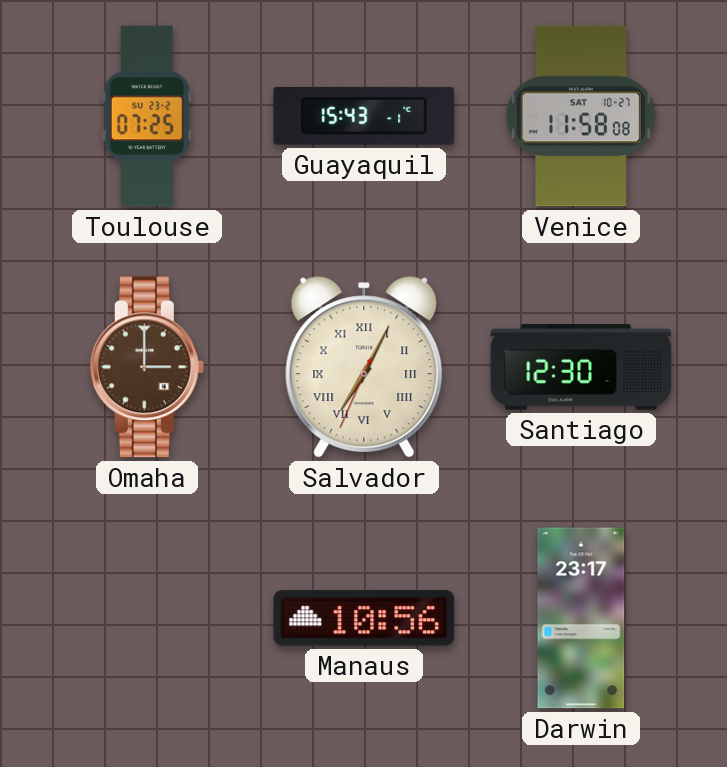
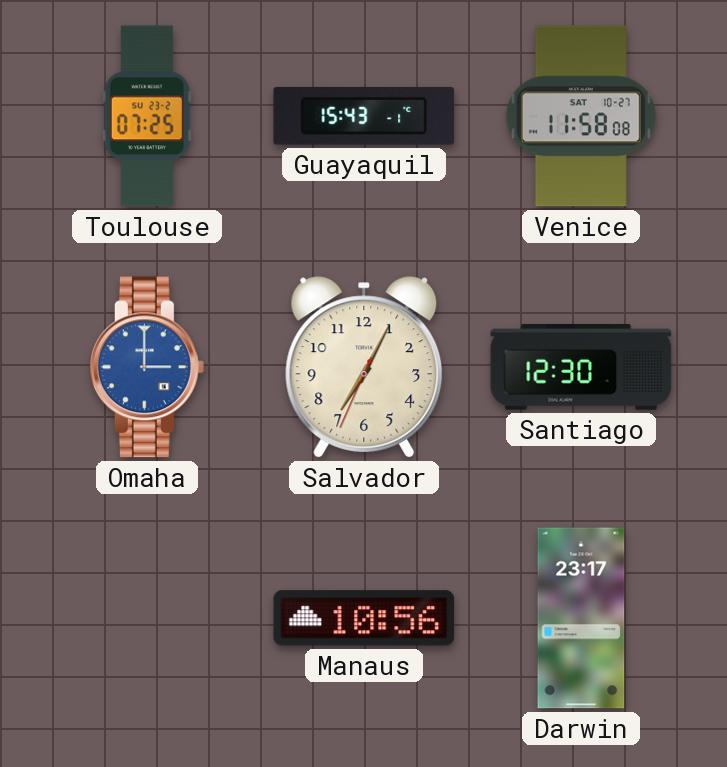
Omaha dial: brown -> blue
Salvador numerals: Roman -> Arabic
